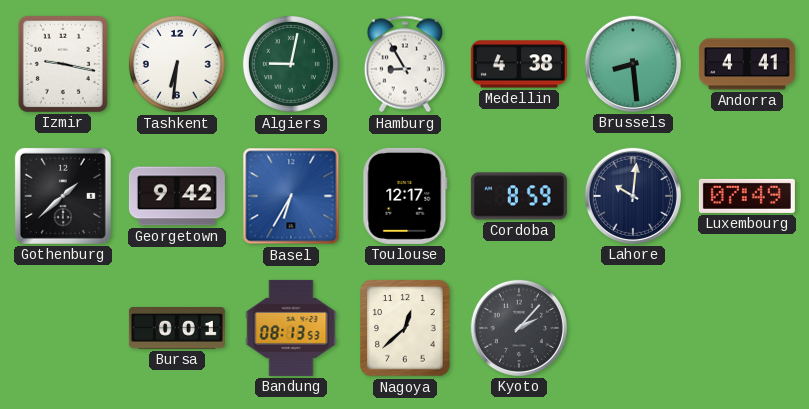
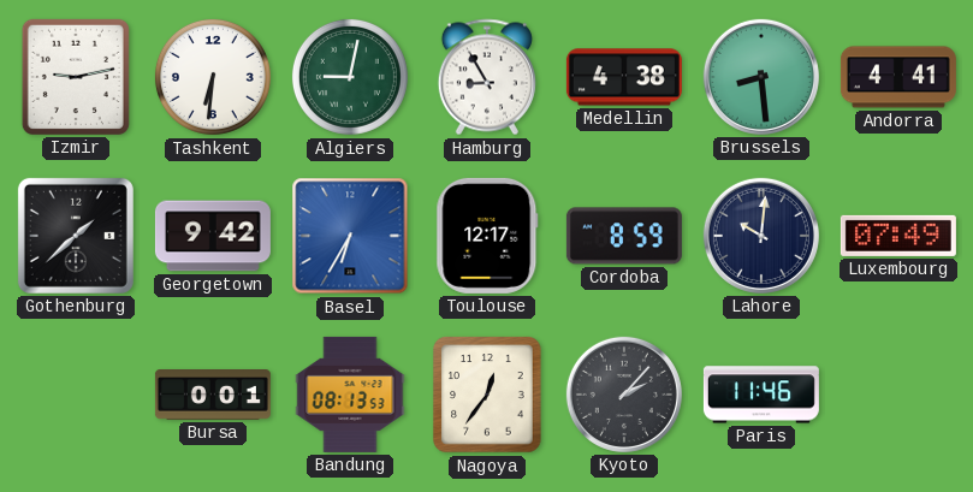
Izmir: 9:17 -> 9:13
Nagoya: 12:38 -> 12:36
Paris: none -> 11:46
